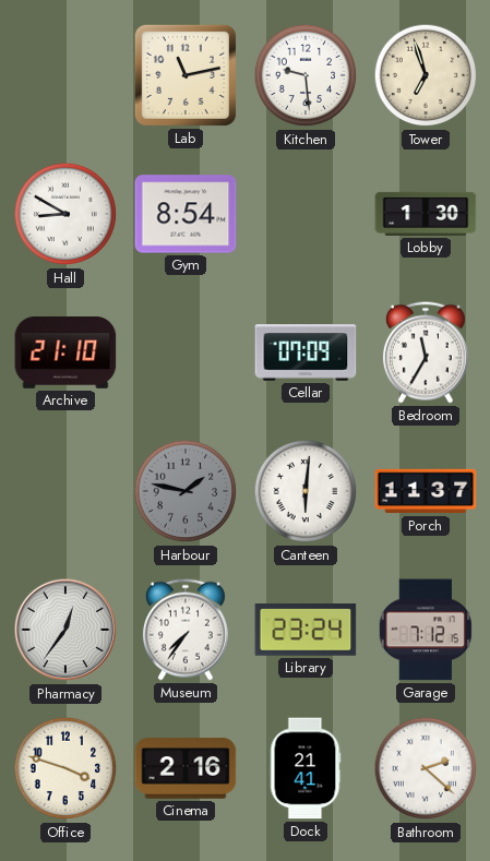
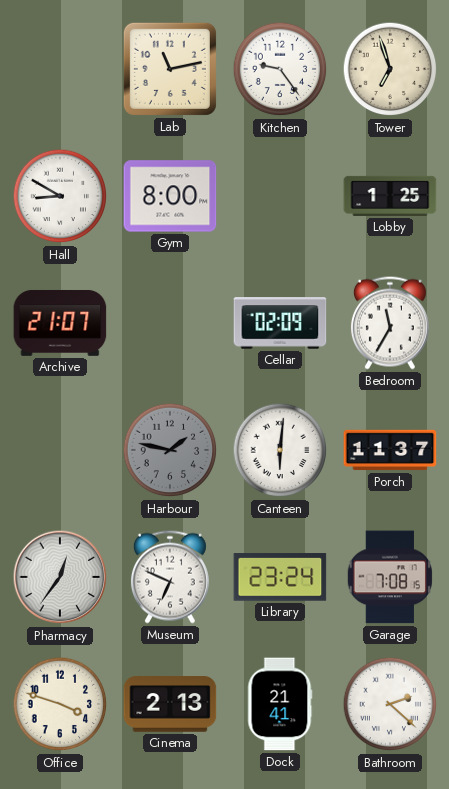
Kitchen: 9:29 -> 9:24
Gym: 8:54 -> 8:00
Lobby: 1:30 -> 1:25
Archive: 21:10 -> 21:07
Cellar: 07:09 -> 02:09
Museum: 7:36 -> 6:49
Garage: 7:12 -> 7:08
Cinema: 2:16 -> 2:13
